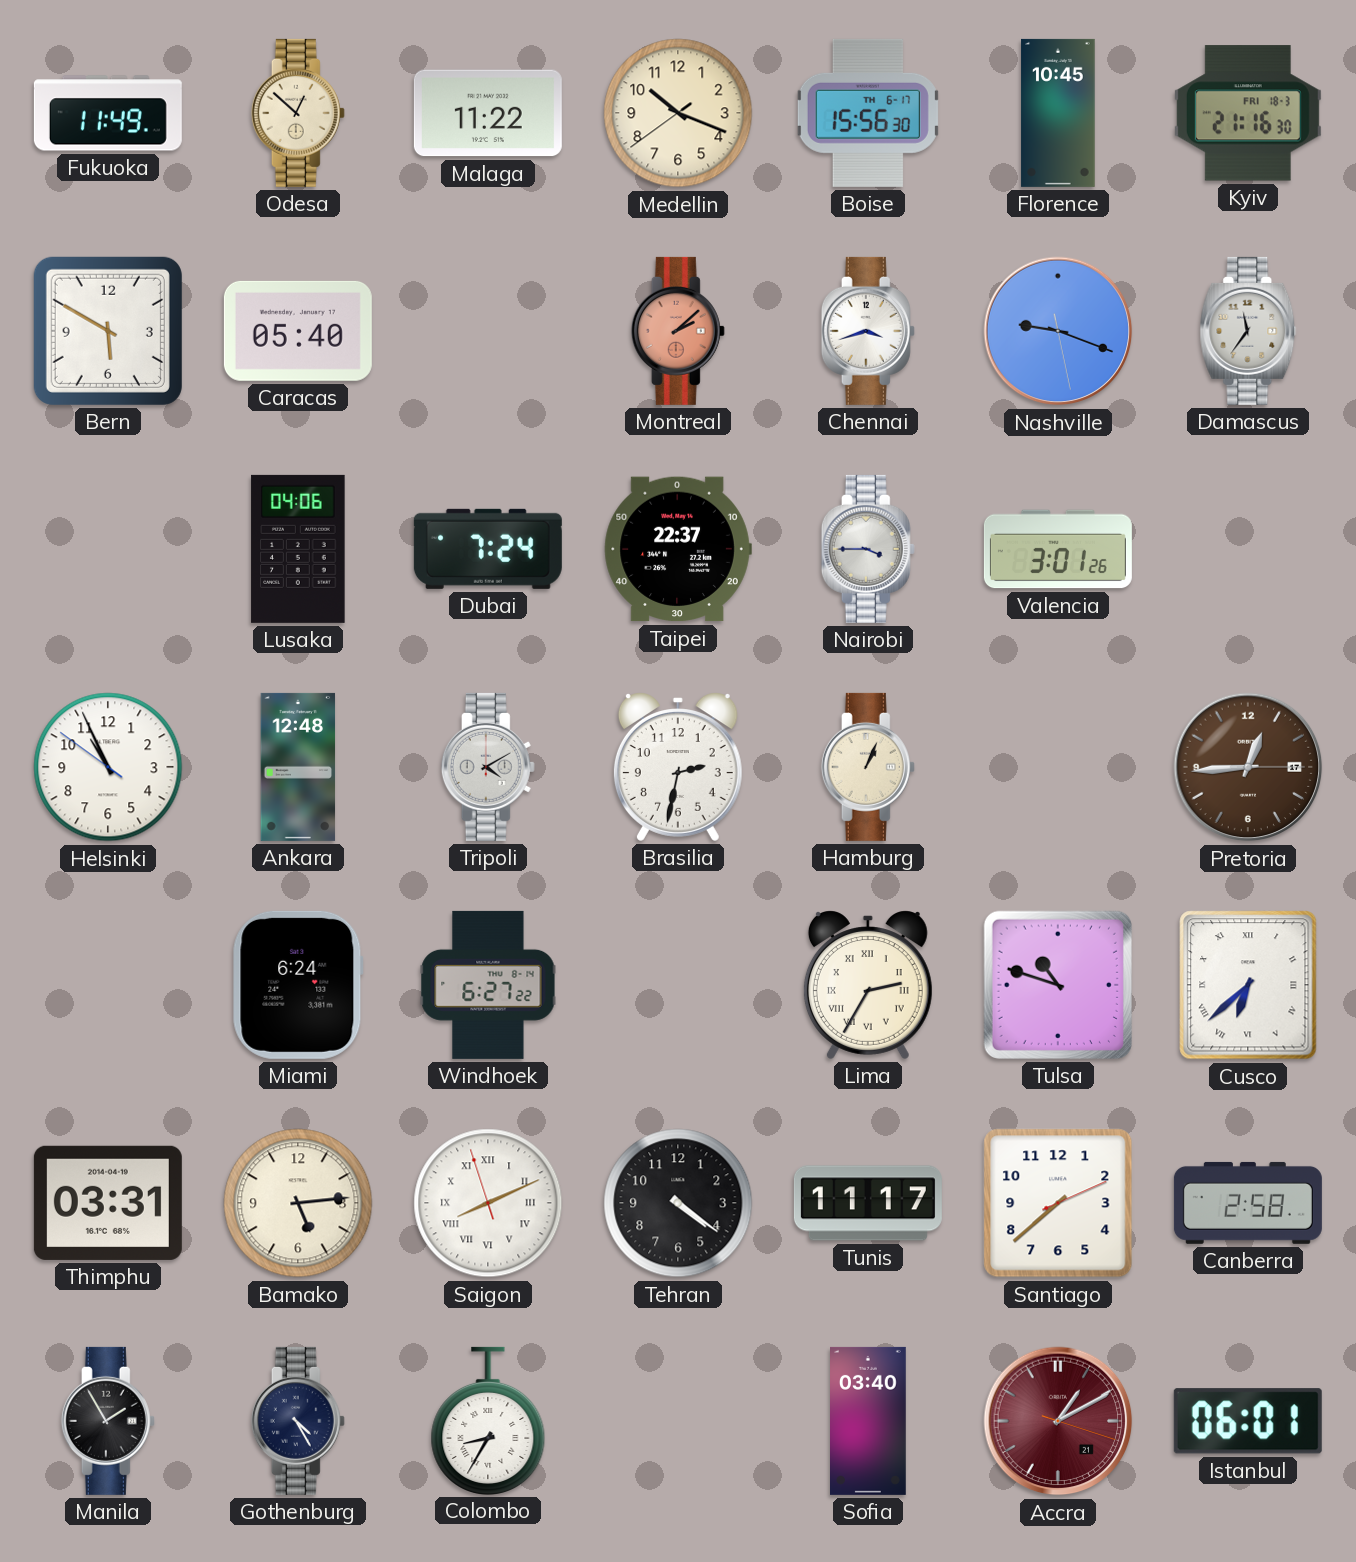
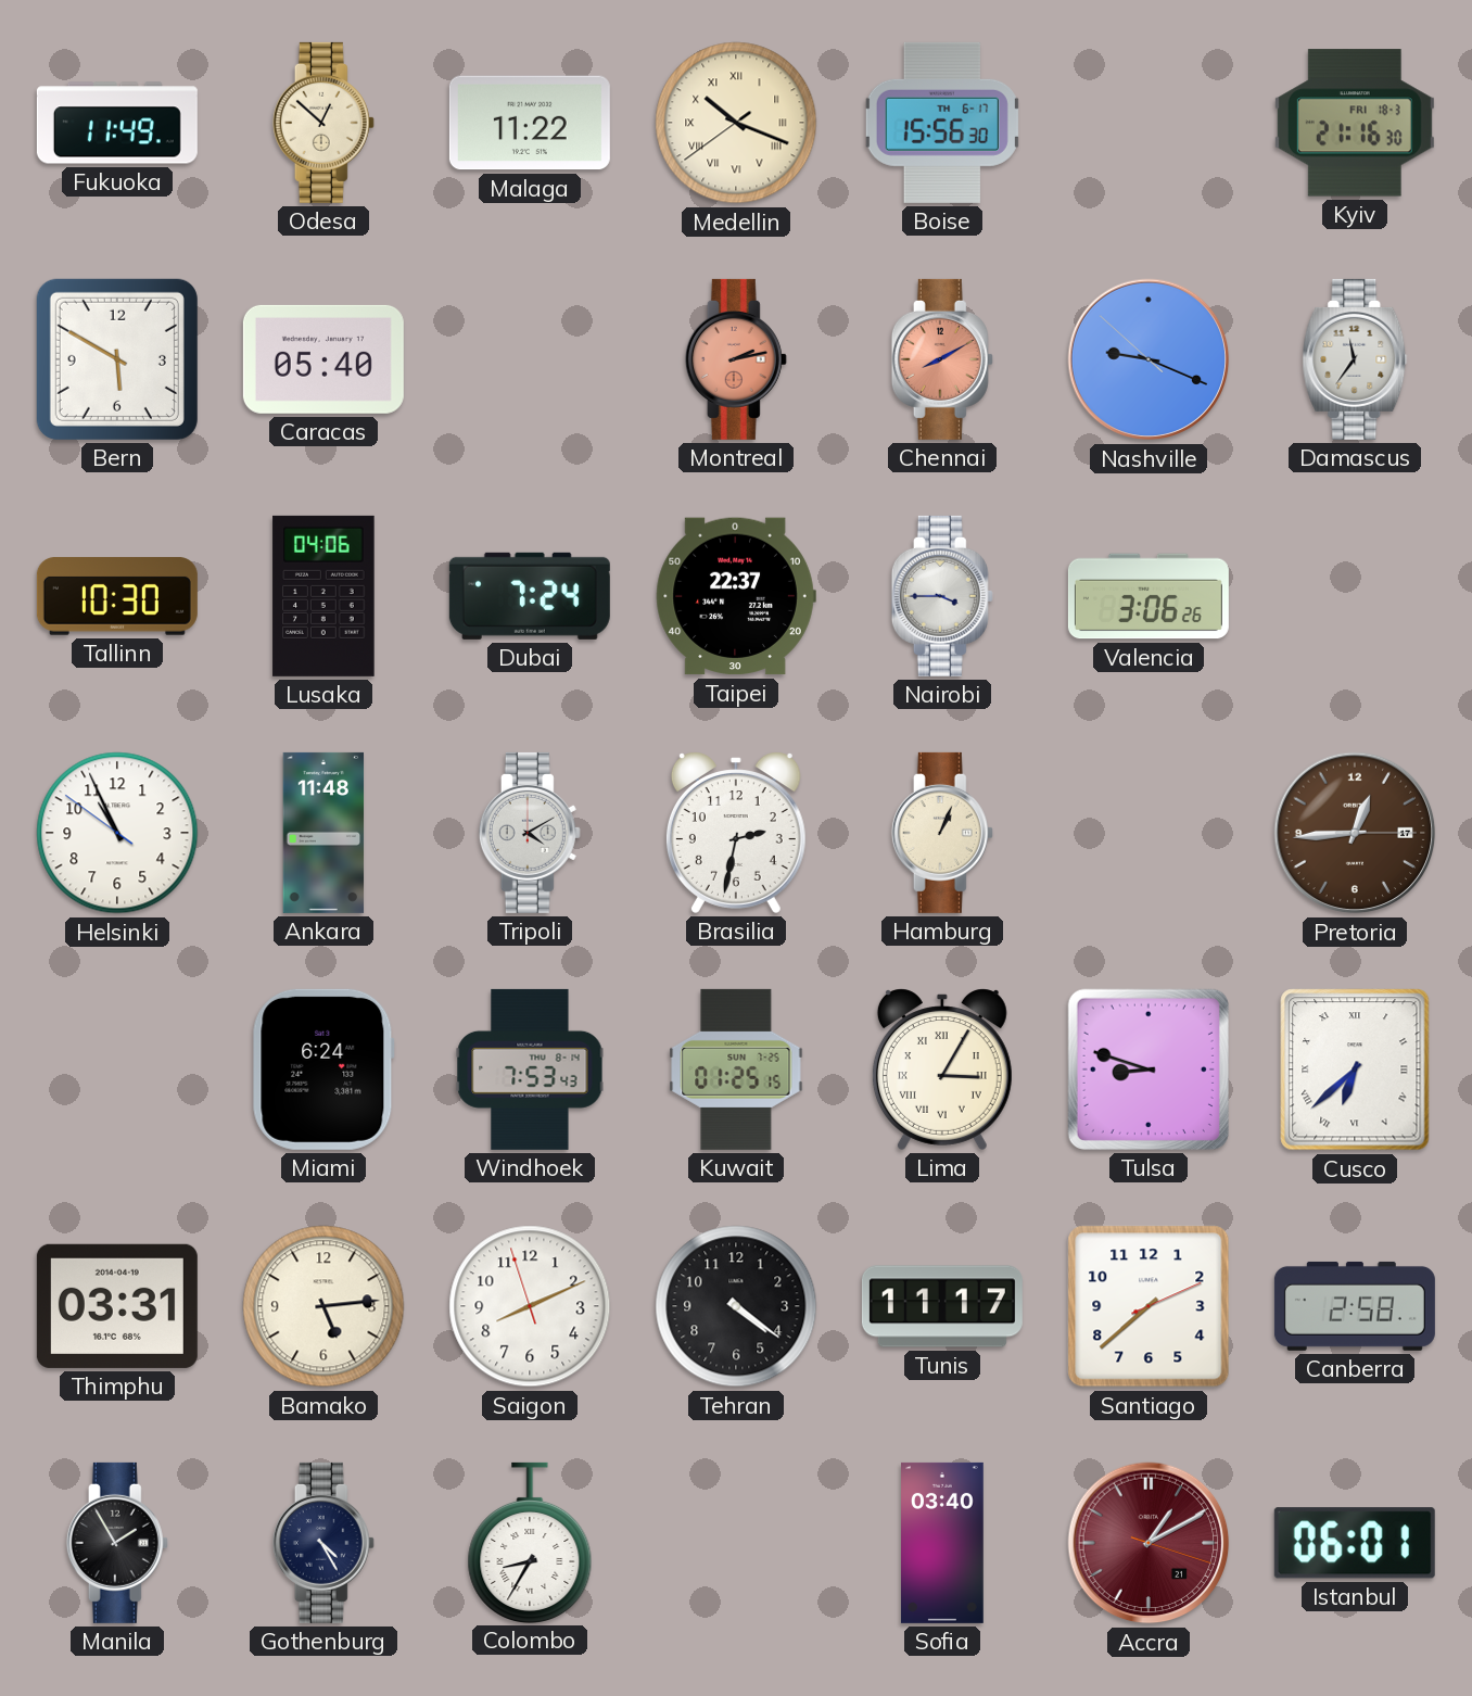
Medellin numerals: Arabic -> Roman
Florence: 10:45 -> none
Montreal: 2:08 -> 2:13
Chennai: 3:42 -> 8:10
Chennai dial: white -> salmon
Nashville: 9:18:28 -> 9:18:52
Tallinn: none -> 10:30
Valencia: 3:01 -> 3:06
Ankara: 12:48 -> 11:48
Windhoek: 6:27 -> 7:53
Kuwait: none -> 01:25
Lima: 2:35 -> 3:05
Tulsa: 10:48 -> 8:48
Saigon numerals: Roman -> Arabic
